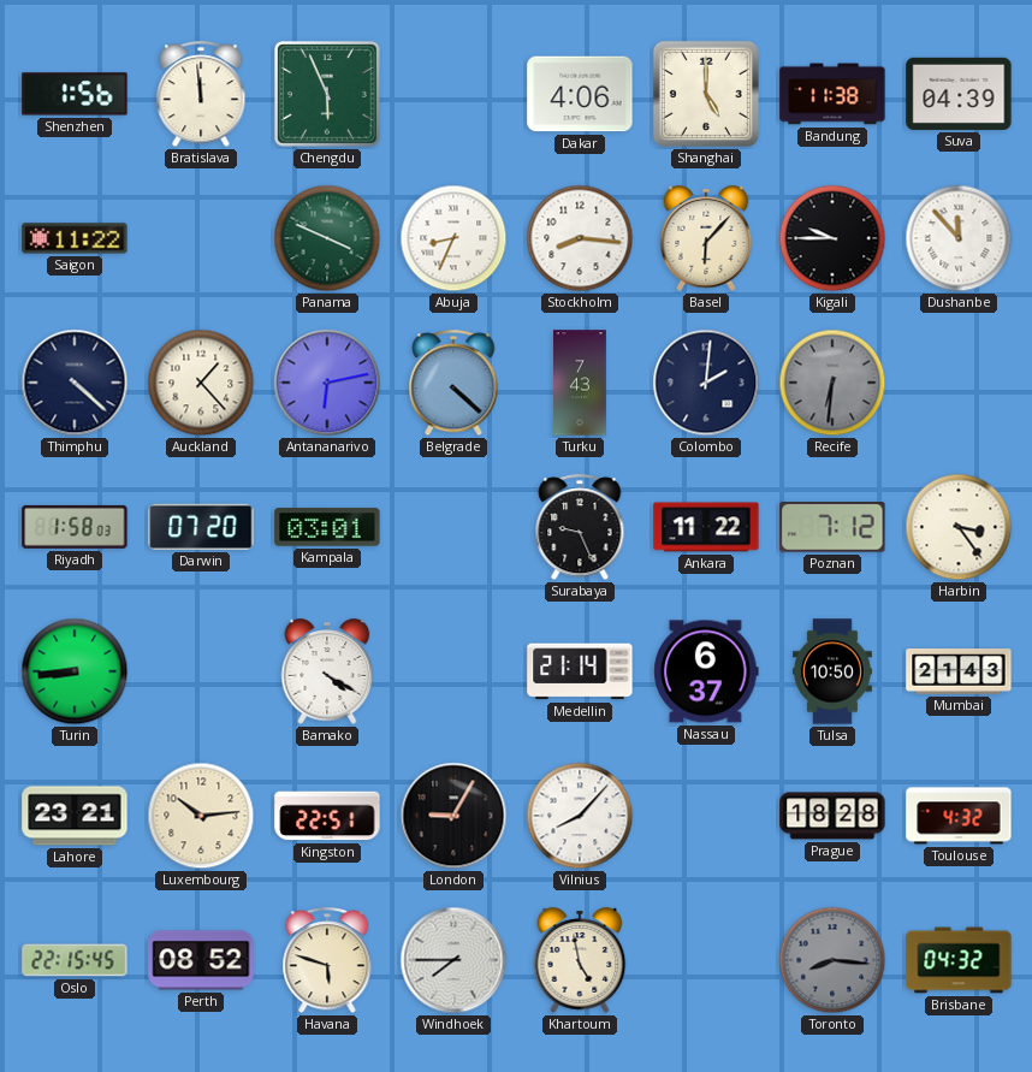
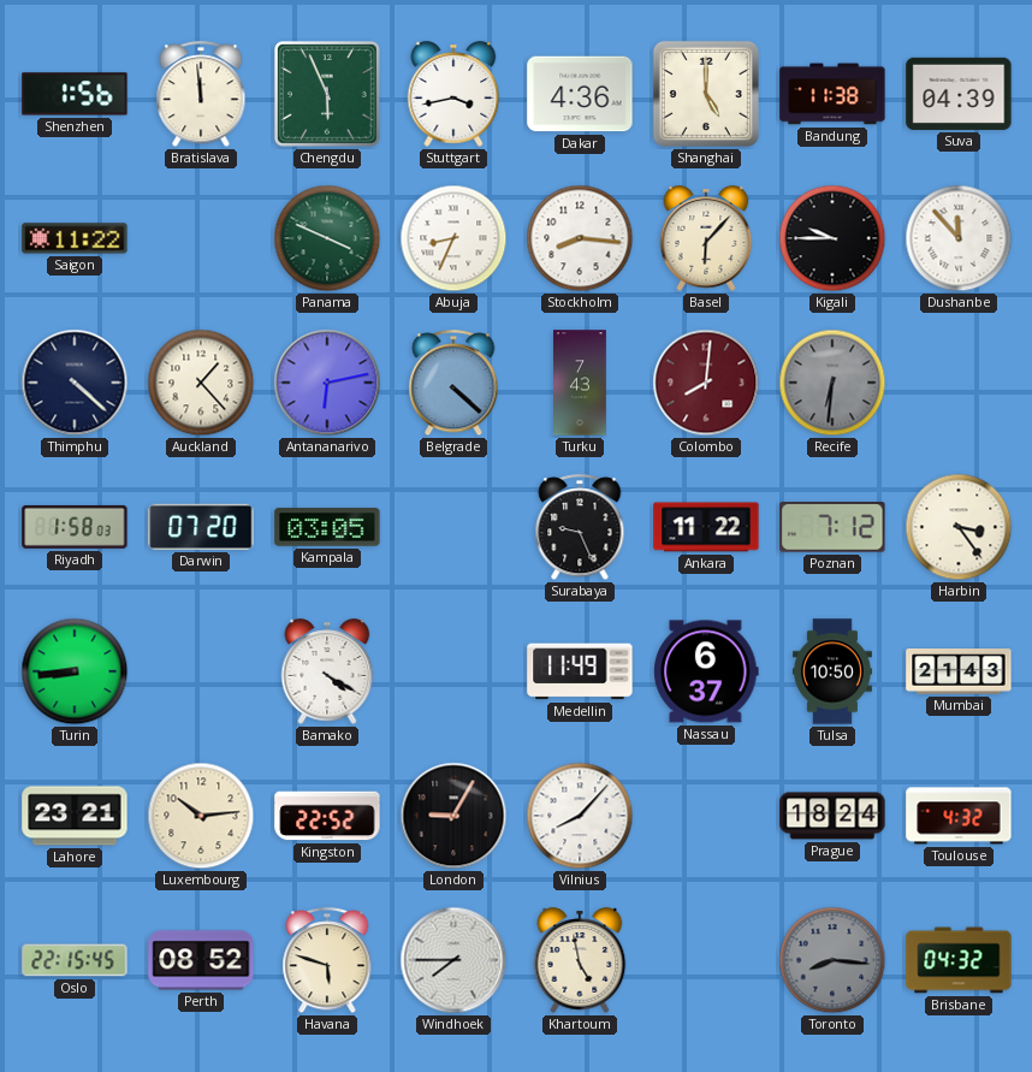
Stuttgart: none -> 3:43
Dakar: 4:06 -> 4:36
Colombo: 2:01 -> 8:01
Colombo dial: navy -> burgundy
Kampala: 03:01 -> 03:05
Medellin: 21:14 -> 11:49
Kingston: 22:51 -> 22:52
Prague: 18:28 -> 18:24
